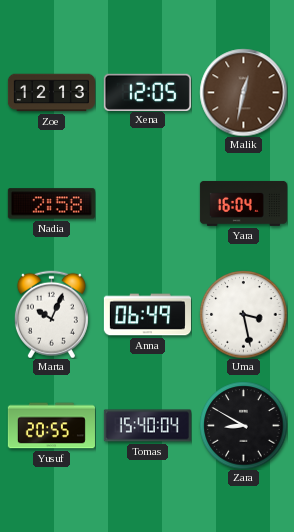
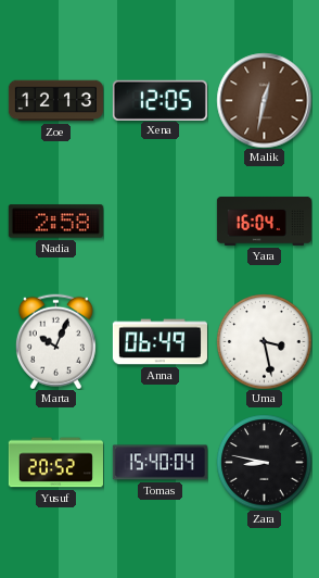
Yusuf: 20:55 -> 20:52
Zara: 8:50 -> 8:47
